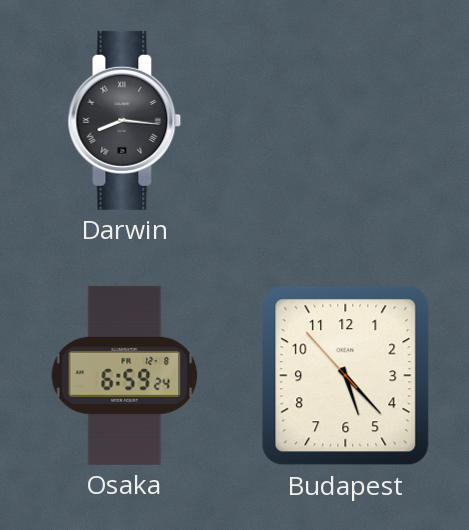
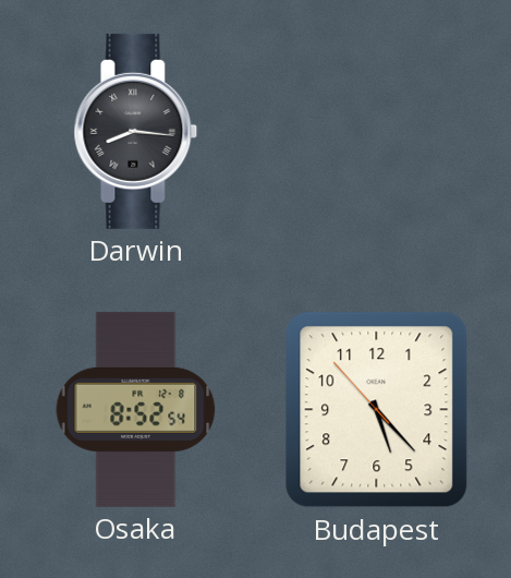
Osaka: 6:59 -> 8:52
